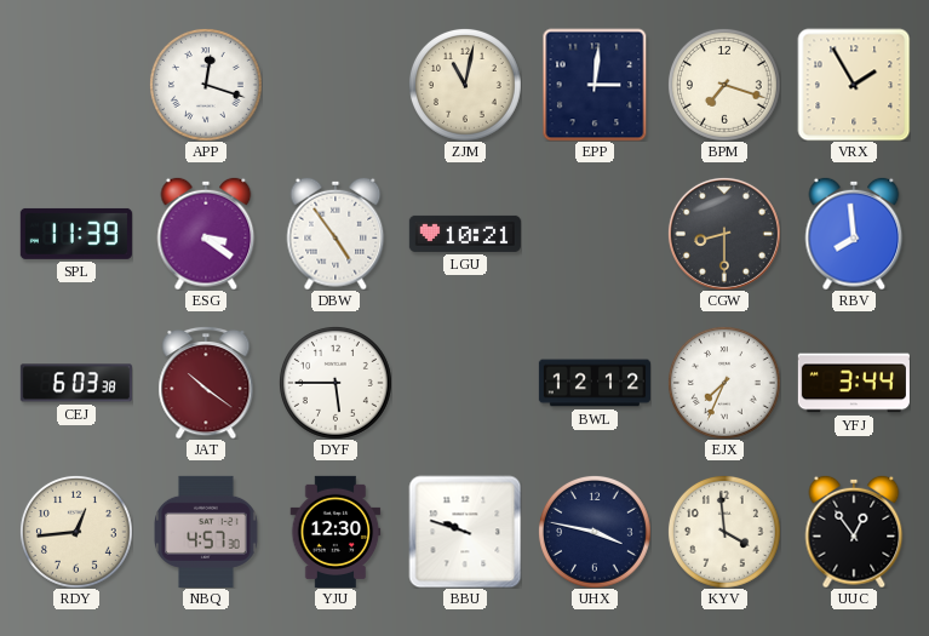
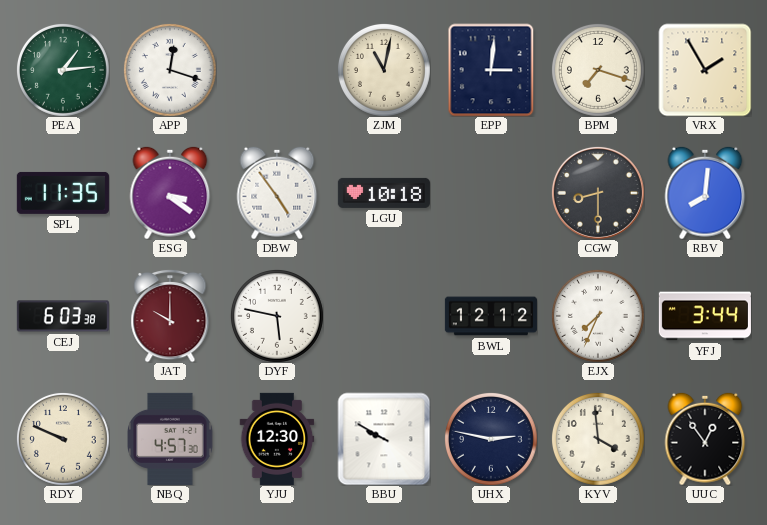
PEA: none -> 1:14
SPL: 11:39 -> 11:35
LGU: 10:21 -> 10:18
RBV: 7:59 -> 8:01
JAT: 10:21 -> 10:00
DYF: 5:45 -> 5:47
RDY: 12:44 -> 9:49
BBU: 9:48 -> 9:50
UHX: 3:47 -> 2:47
